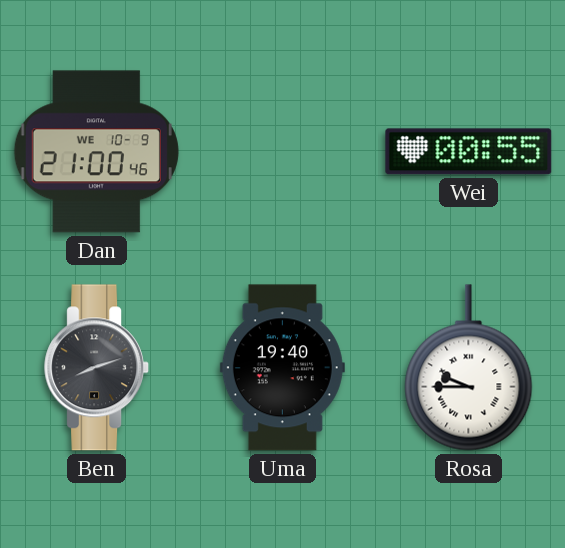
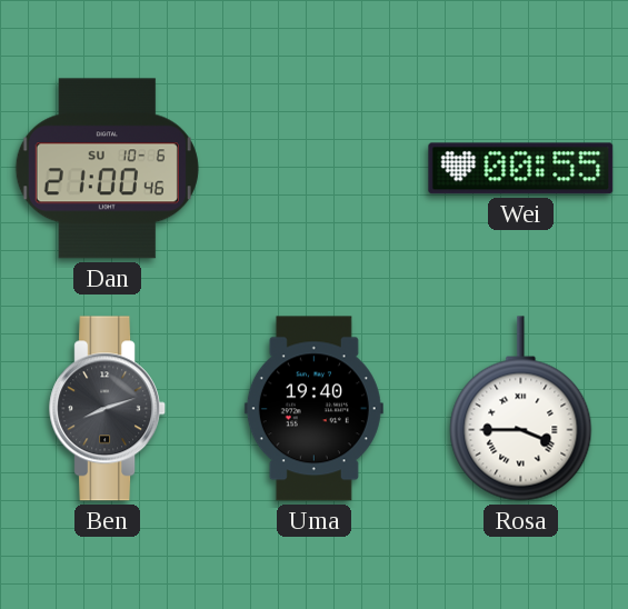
Dan date: WE 10-9 -> SU 10-6
Rosa: 9:45 -> 3:45
